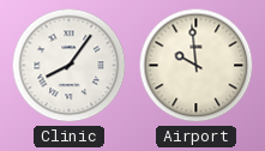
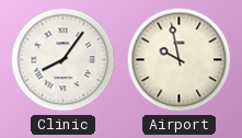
Airport: 9:59 -> 9:58
